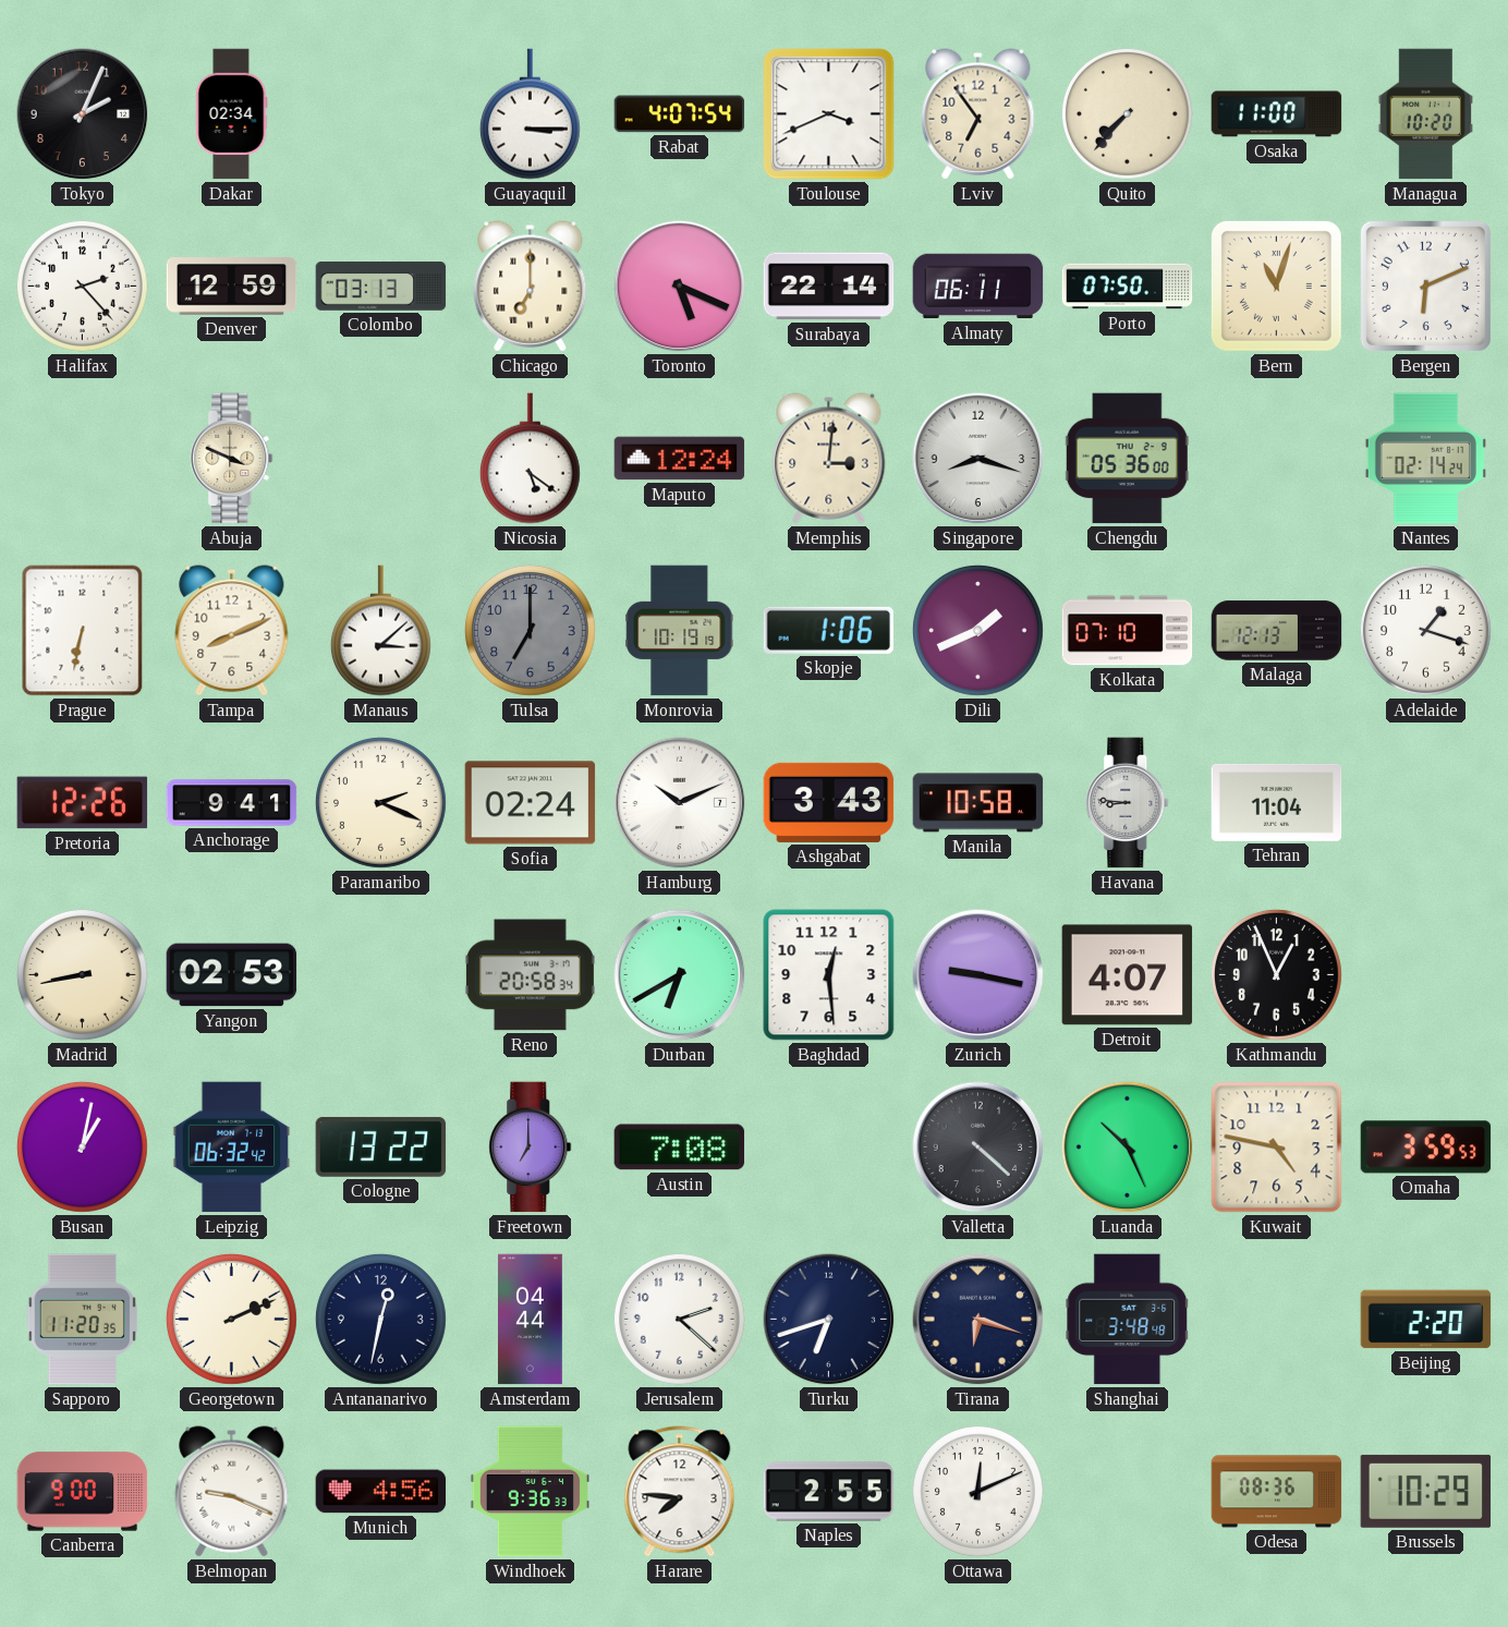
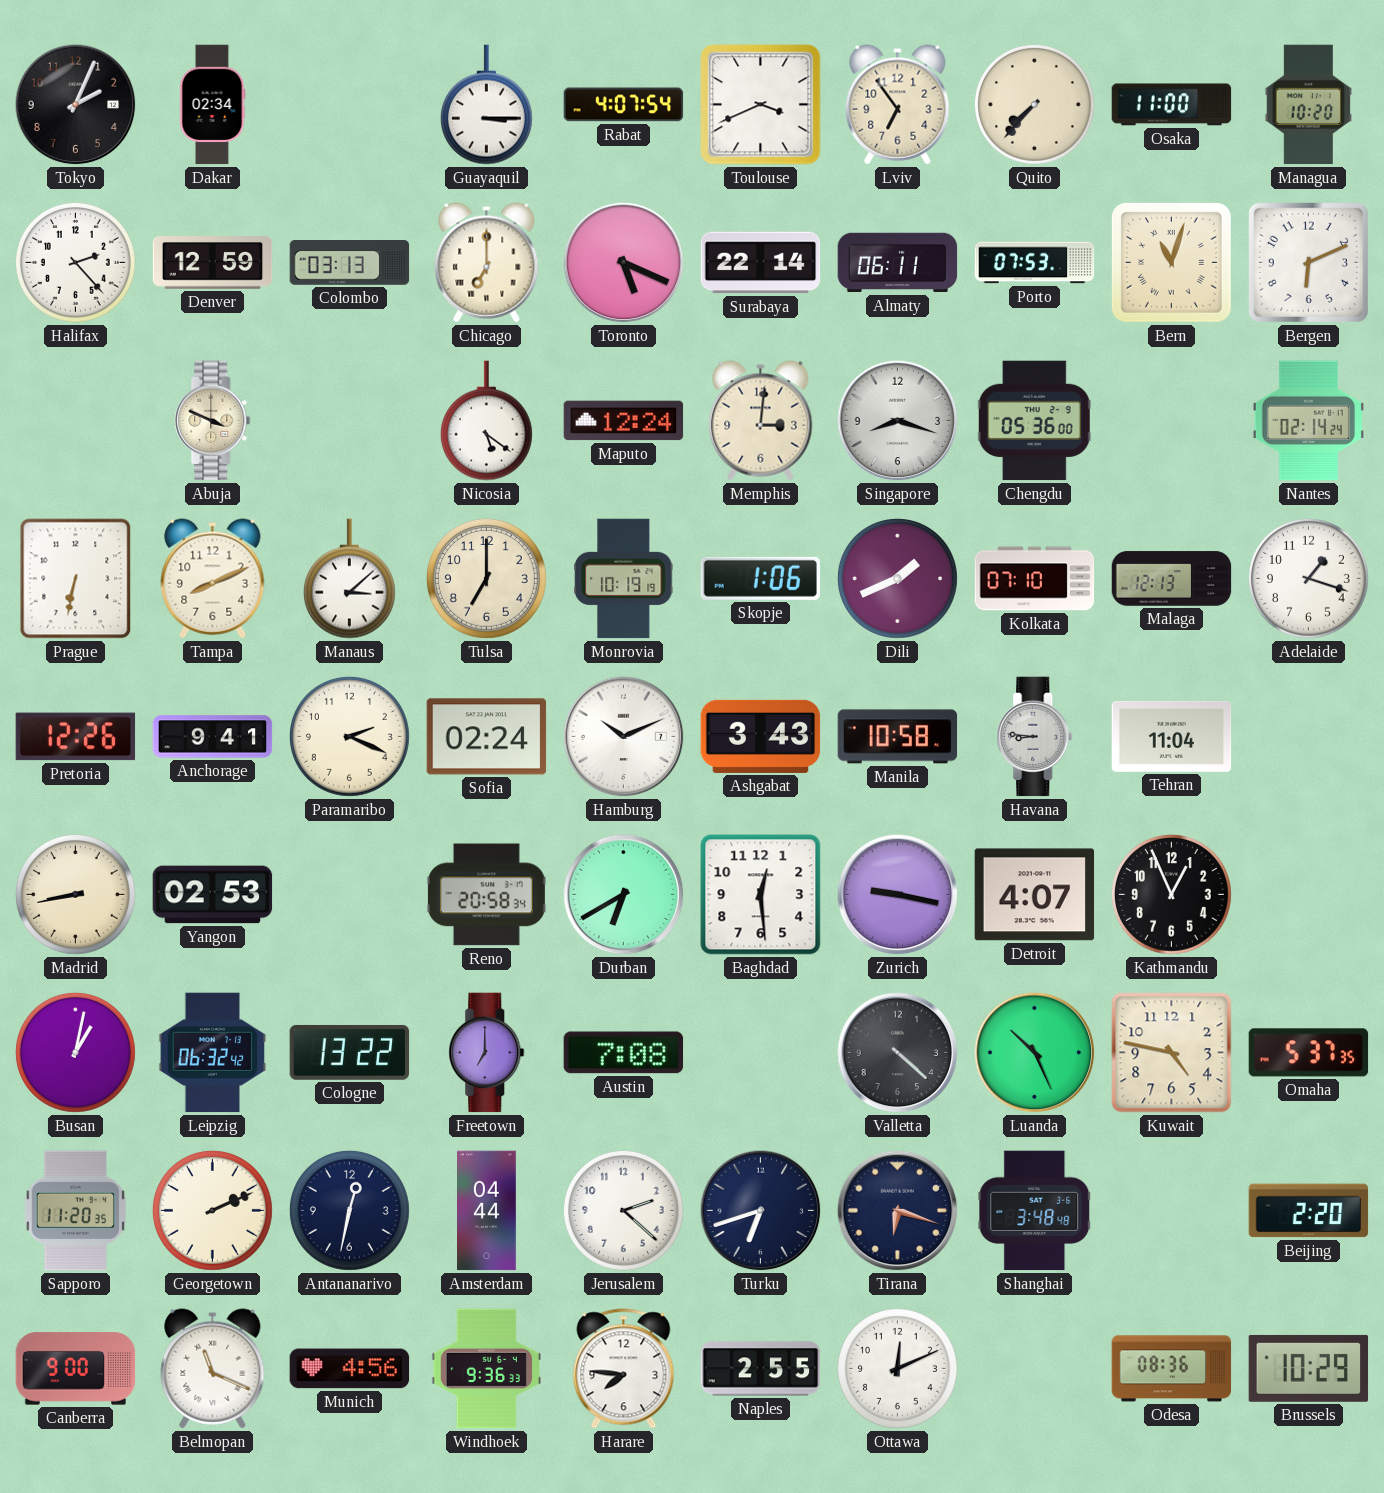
Porto: 07:50 -> 07:53
Tulsa dial: grey -> cream
Omaha: 3:59 -> 5:37
Belmopan: 9:19 -> 11:19
